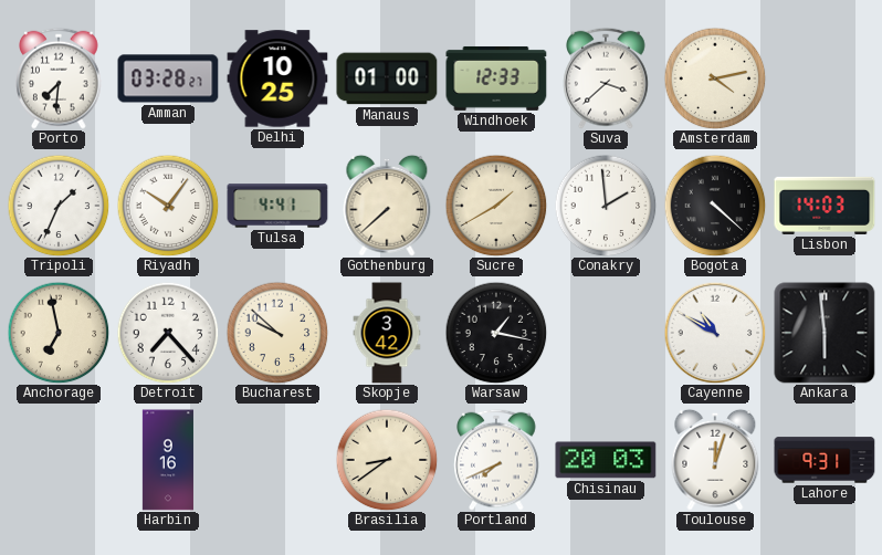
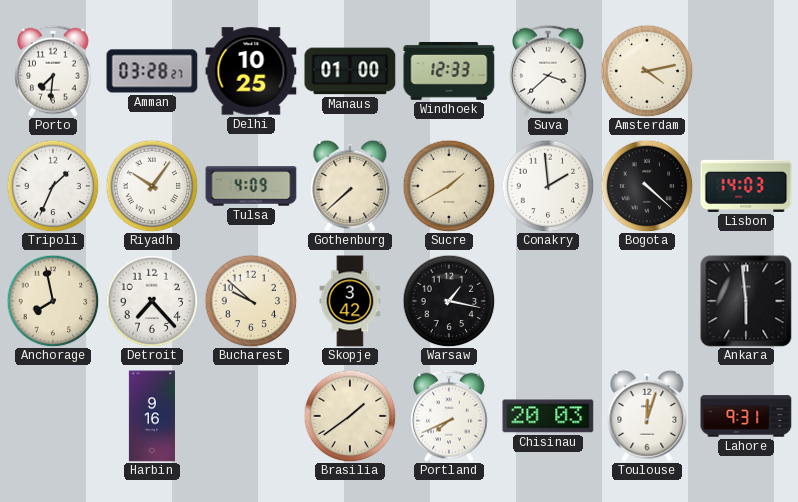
Tulsa: 4:41 -> 4:09
Anchorage: 6:58 -> 7:58
Cayenne: 10:50 -> none
Brasilia: 8:39 -> 1:39
